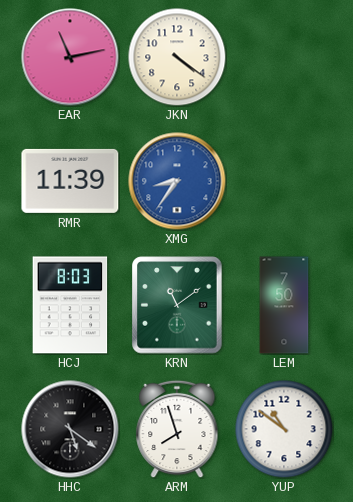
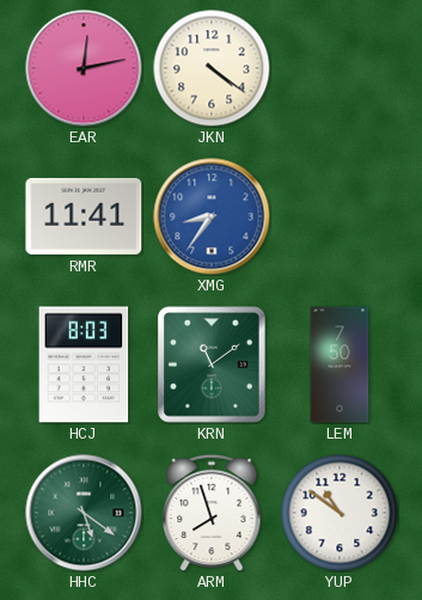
EAR: 11:13 -> 12:13
RMR: 11:39 -> 11:41
HHC dial: black -> green
